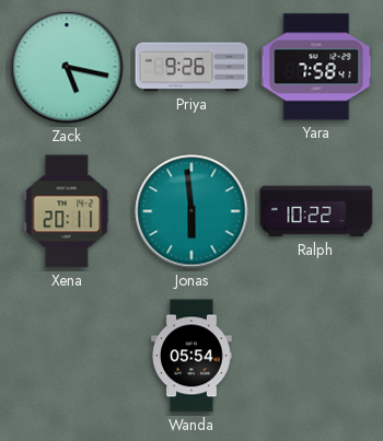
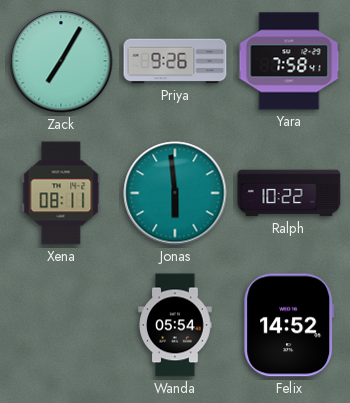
Zack: 5:17 -> 7:05
Xena: 20:11 -> 08:11
Felix: none -> 14:52
